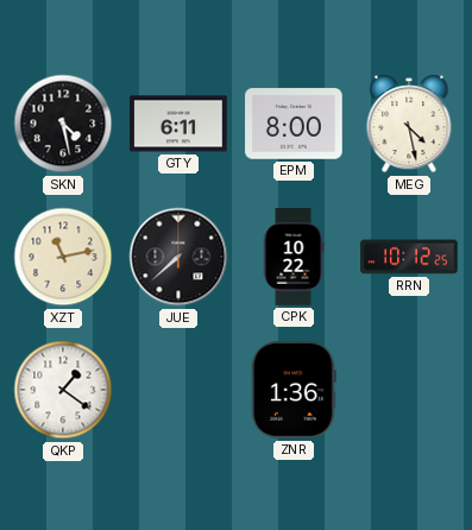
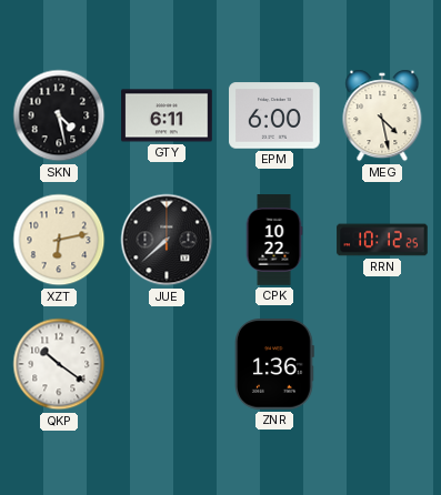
EPM: 8:00 -> 6:00
XZT: 11:13 -> 6:13
QKP: 1:21 -> 10:21
